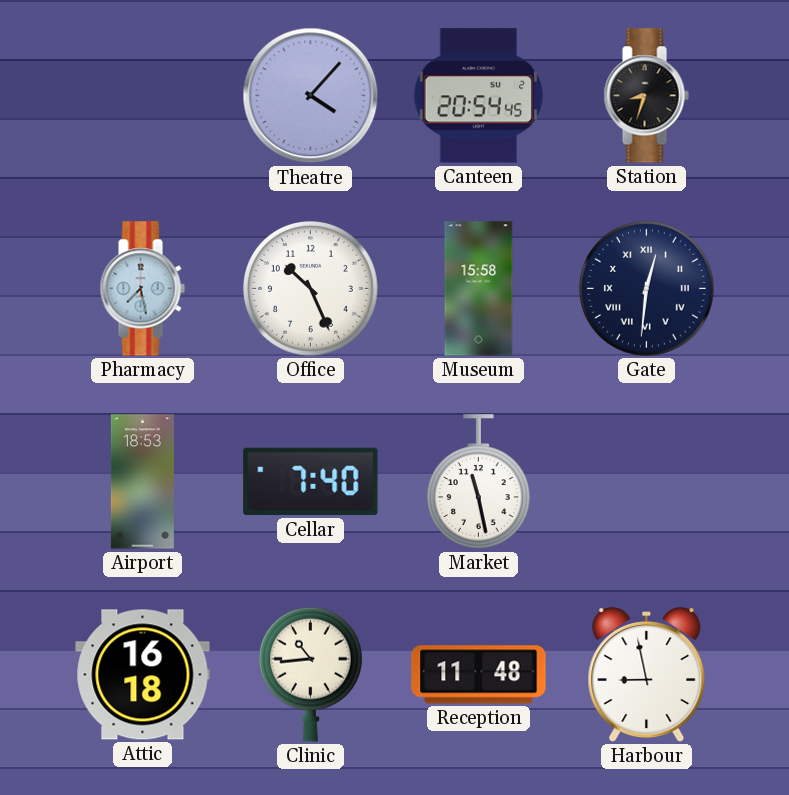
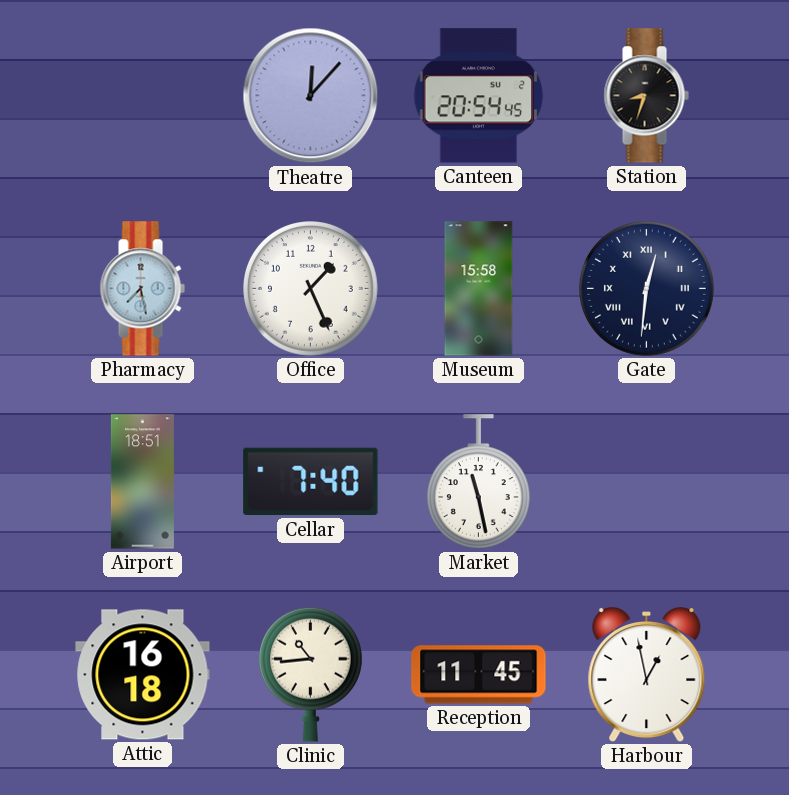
Theatre: 4:07 -> 12:07
Office: 10:26 -> 1:26
Airport: 18:53 -> 18:51
Reception: 11:48 -> 11:45
Harbour: 8:58 -> 12:58
